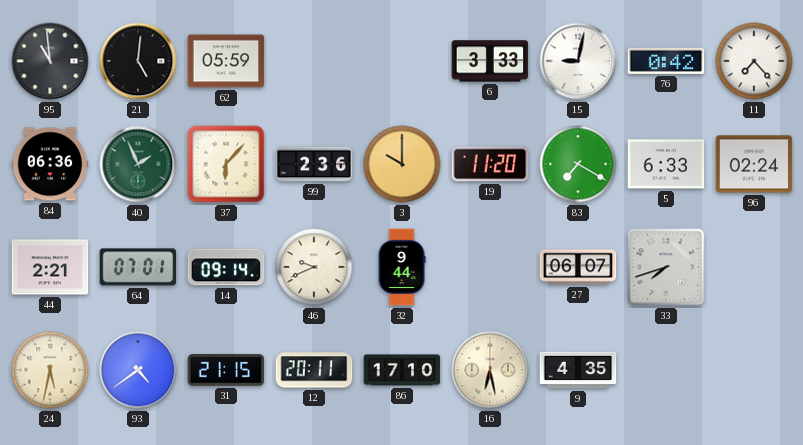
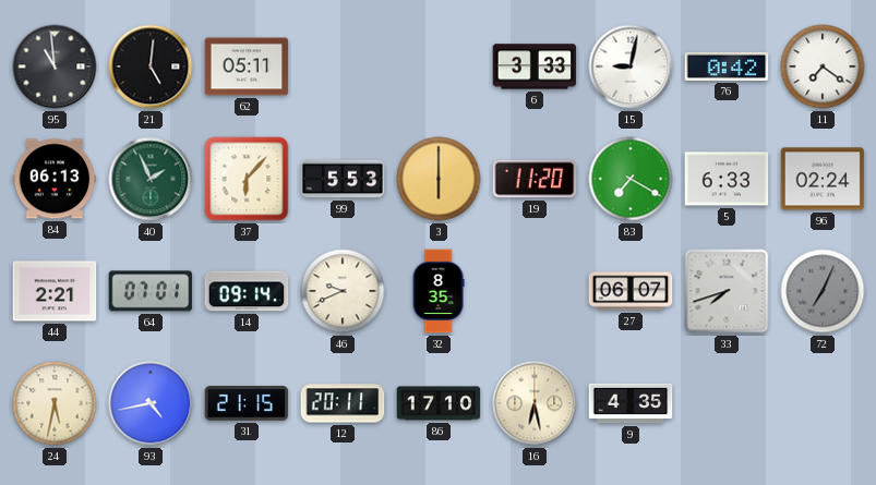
62: 05:59 -> 05:11
11: 7:23 -> 7:21
84: 06:36 -> 06:13
99: 2:36 -> 5:53
3: 10:00 -> 6:00
32: 9:44 -> 8:35
72: none -> 7:04
93: 4:39 -> 4:43
